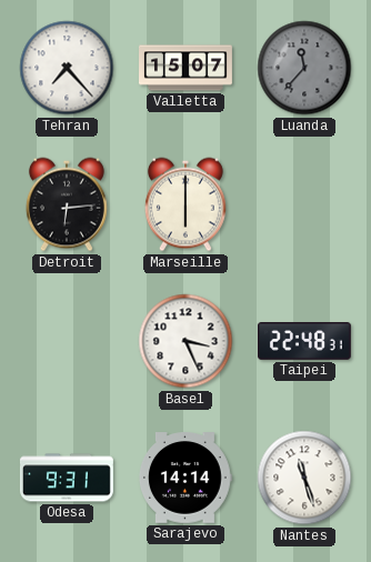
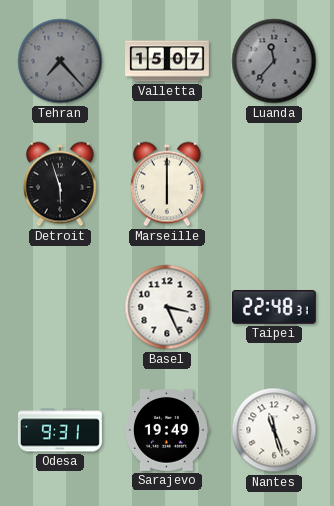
Tehran dial: white -> grey
Detroit: 6:14 -> 5:57
Sarajevo: 14:14 -> 19:49
